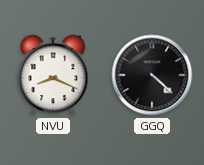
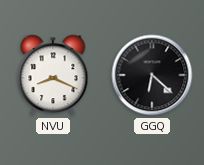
GGQ: 4:22 -> 6:22
